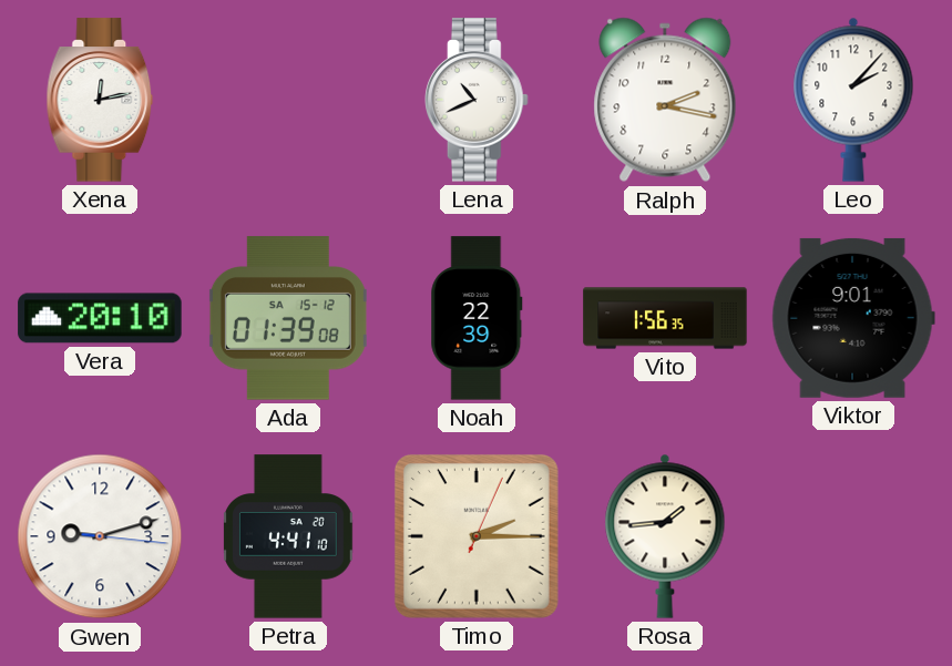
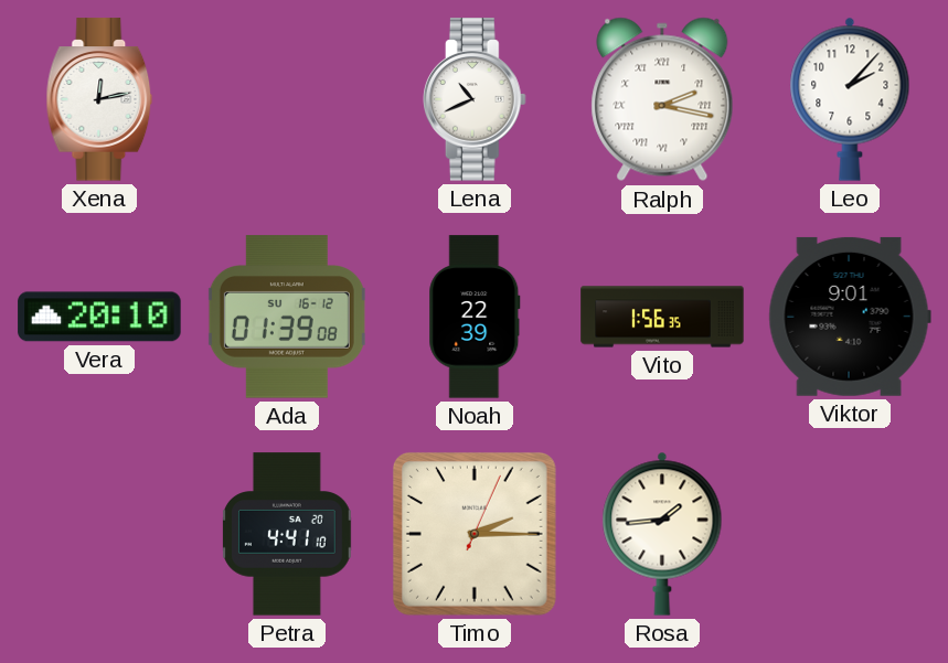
Ralph numerals: Arabic -> Roman
Ada date: SA 15-12 -> SU 16-12
Gwen: 9:12 -> none
